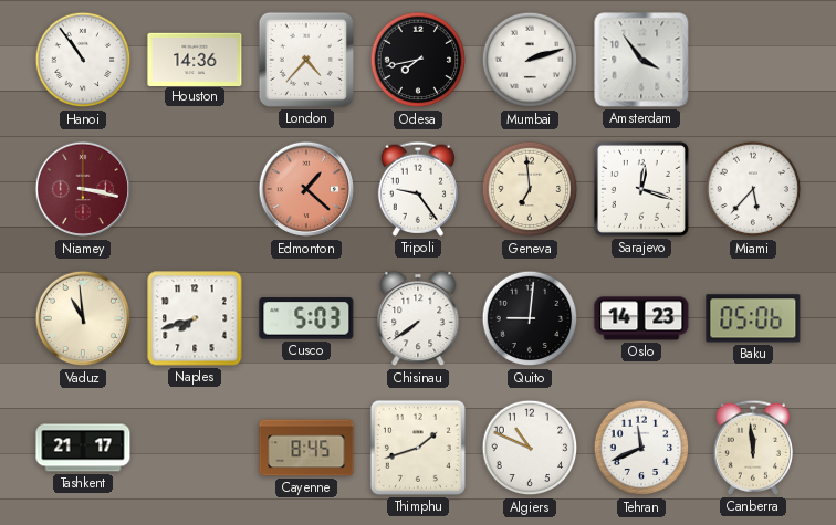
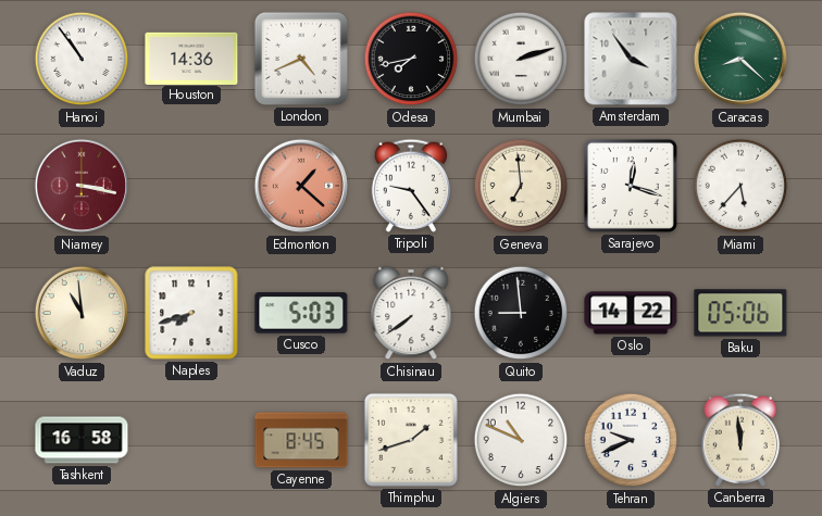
London: 4:37 -> 4:41
Caracas: none -> 8:22
Quito: 9:01 -> 8:59
Oslo: 14:23 -> 14:22
Tashkent: 21:17 -> 16:58
Tehran: 11:41 -> 9:41
